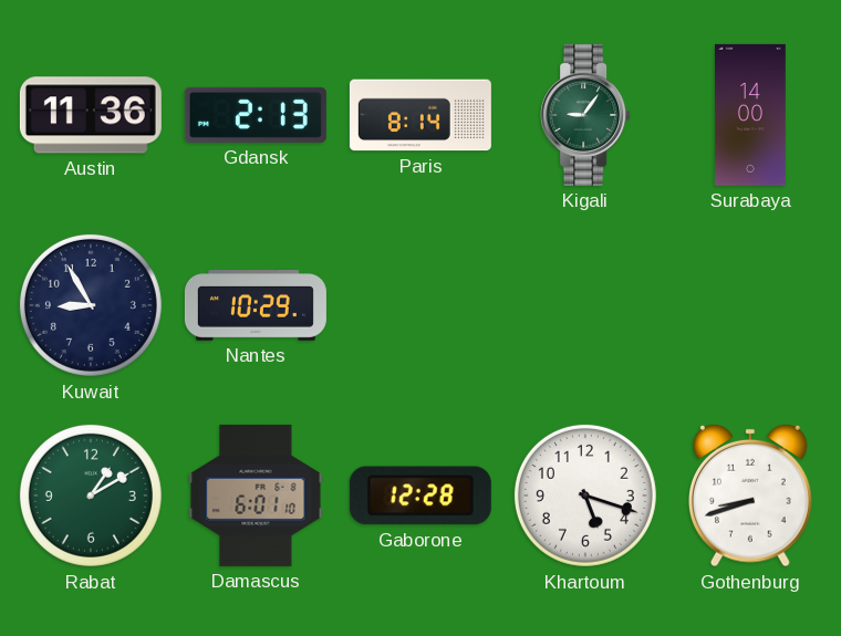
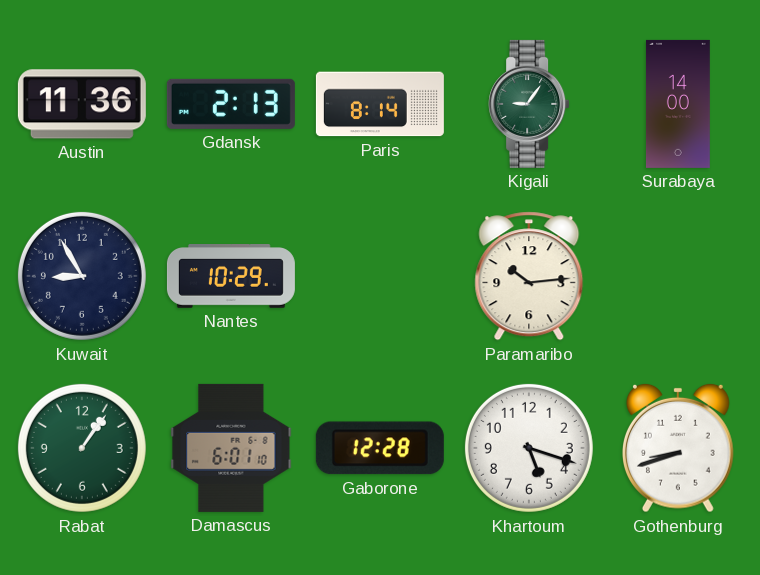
Paramaribo: none -> 10:14
Rabat: 1:10 -> 1:06
